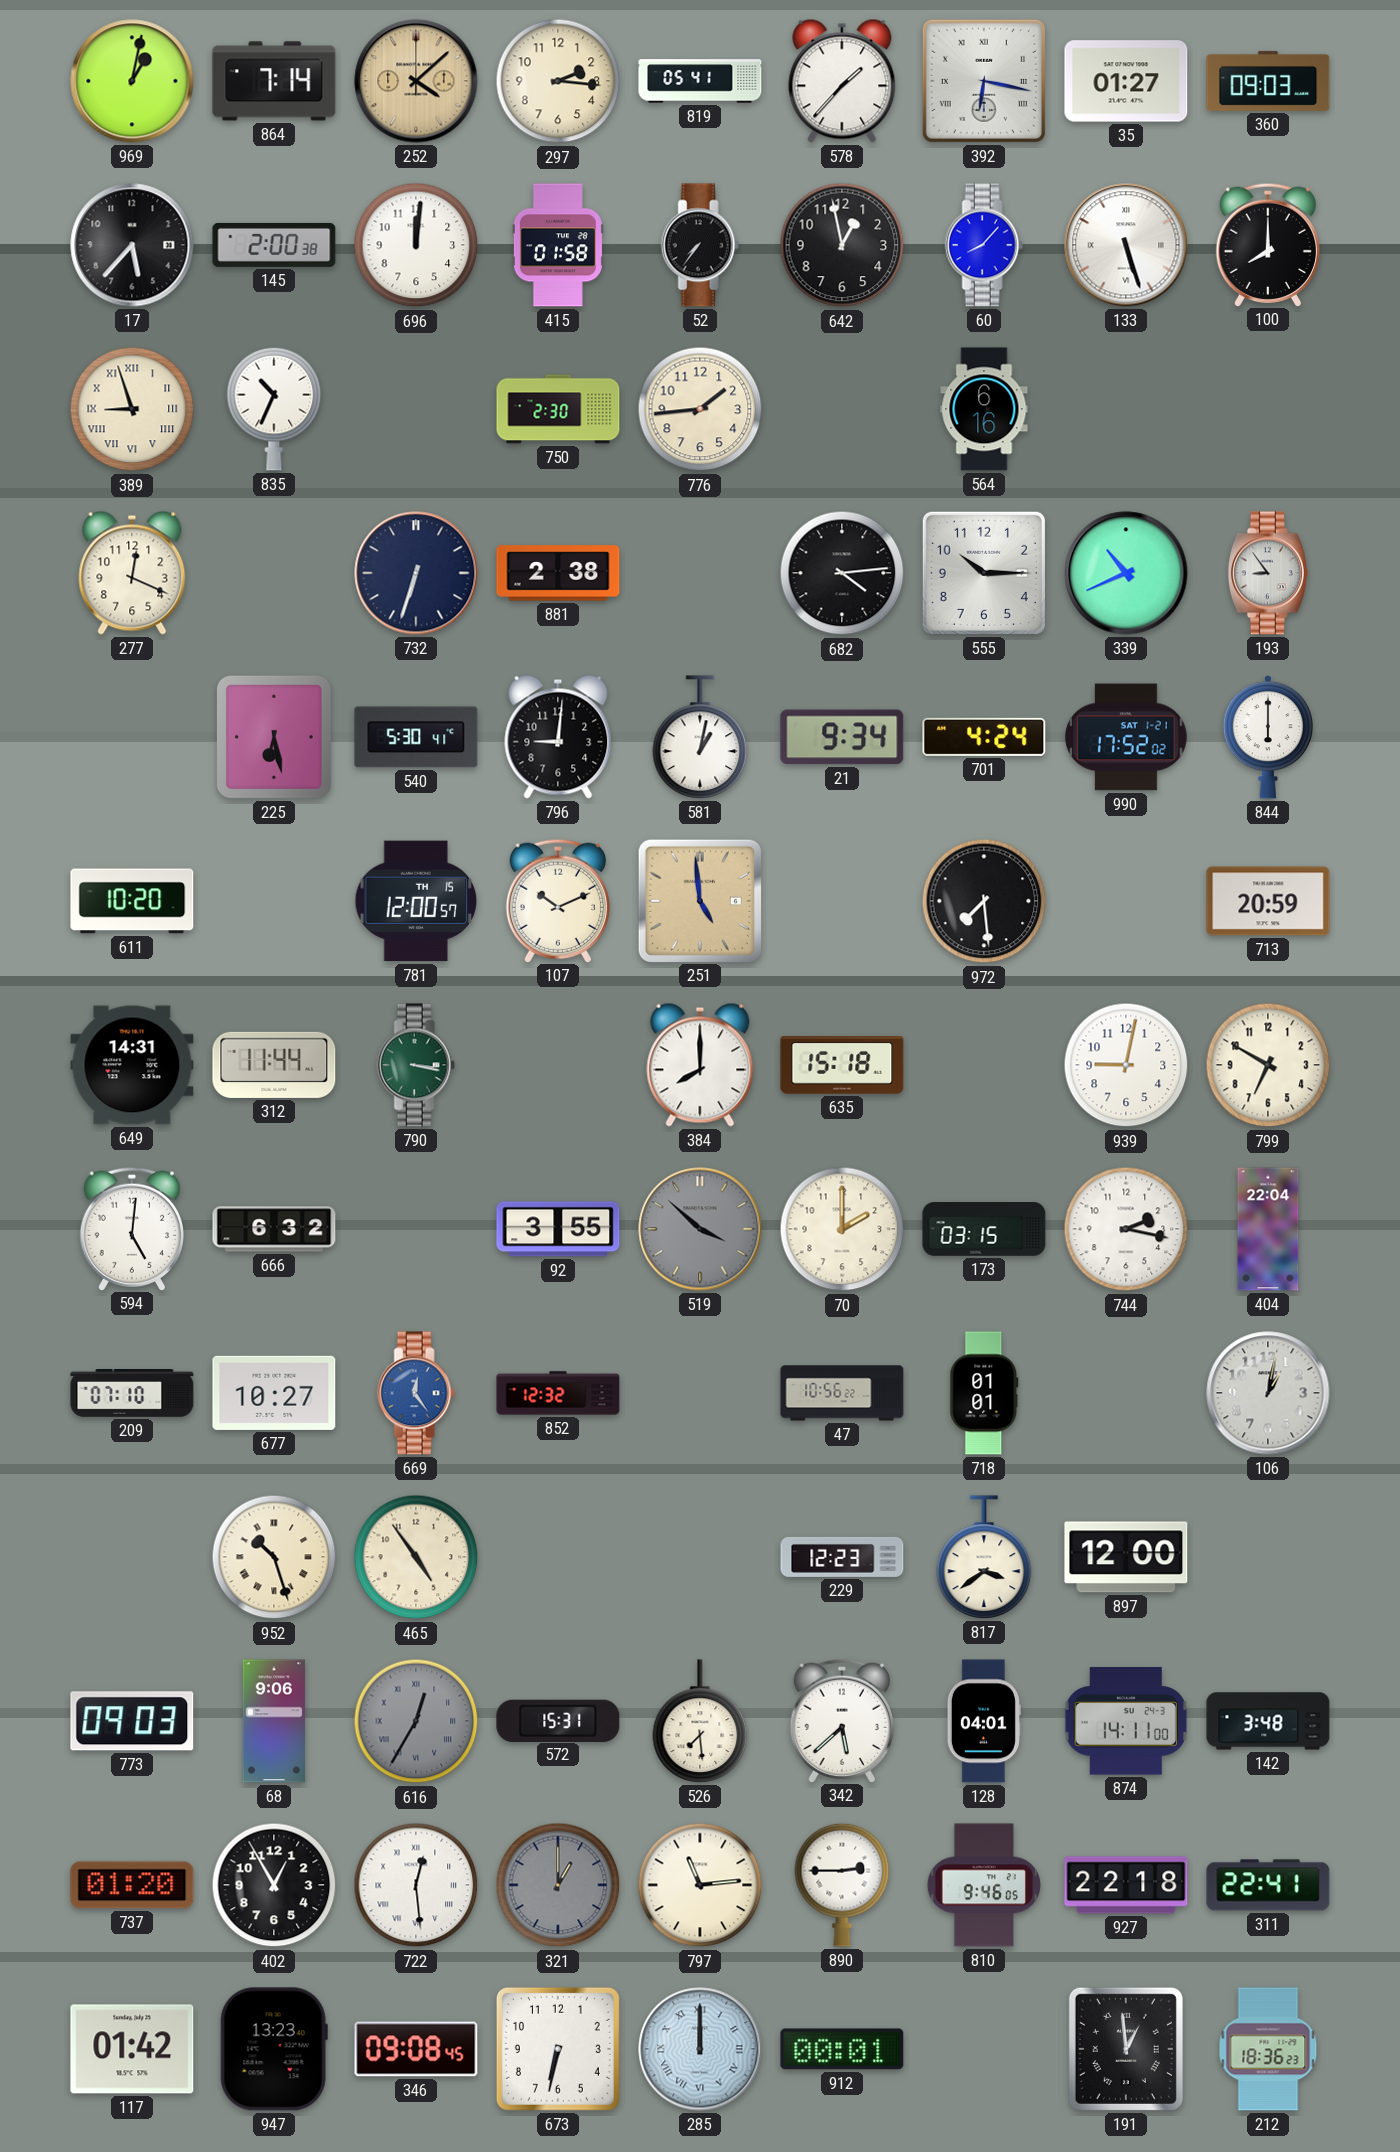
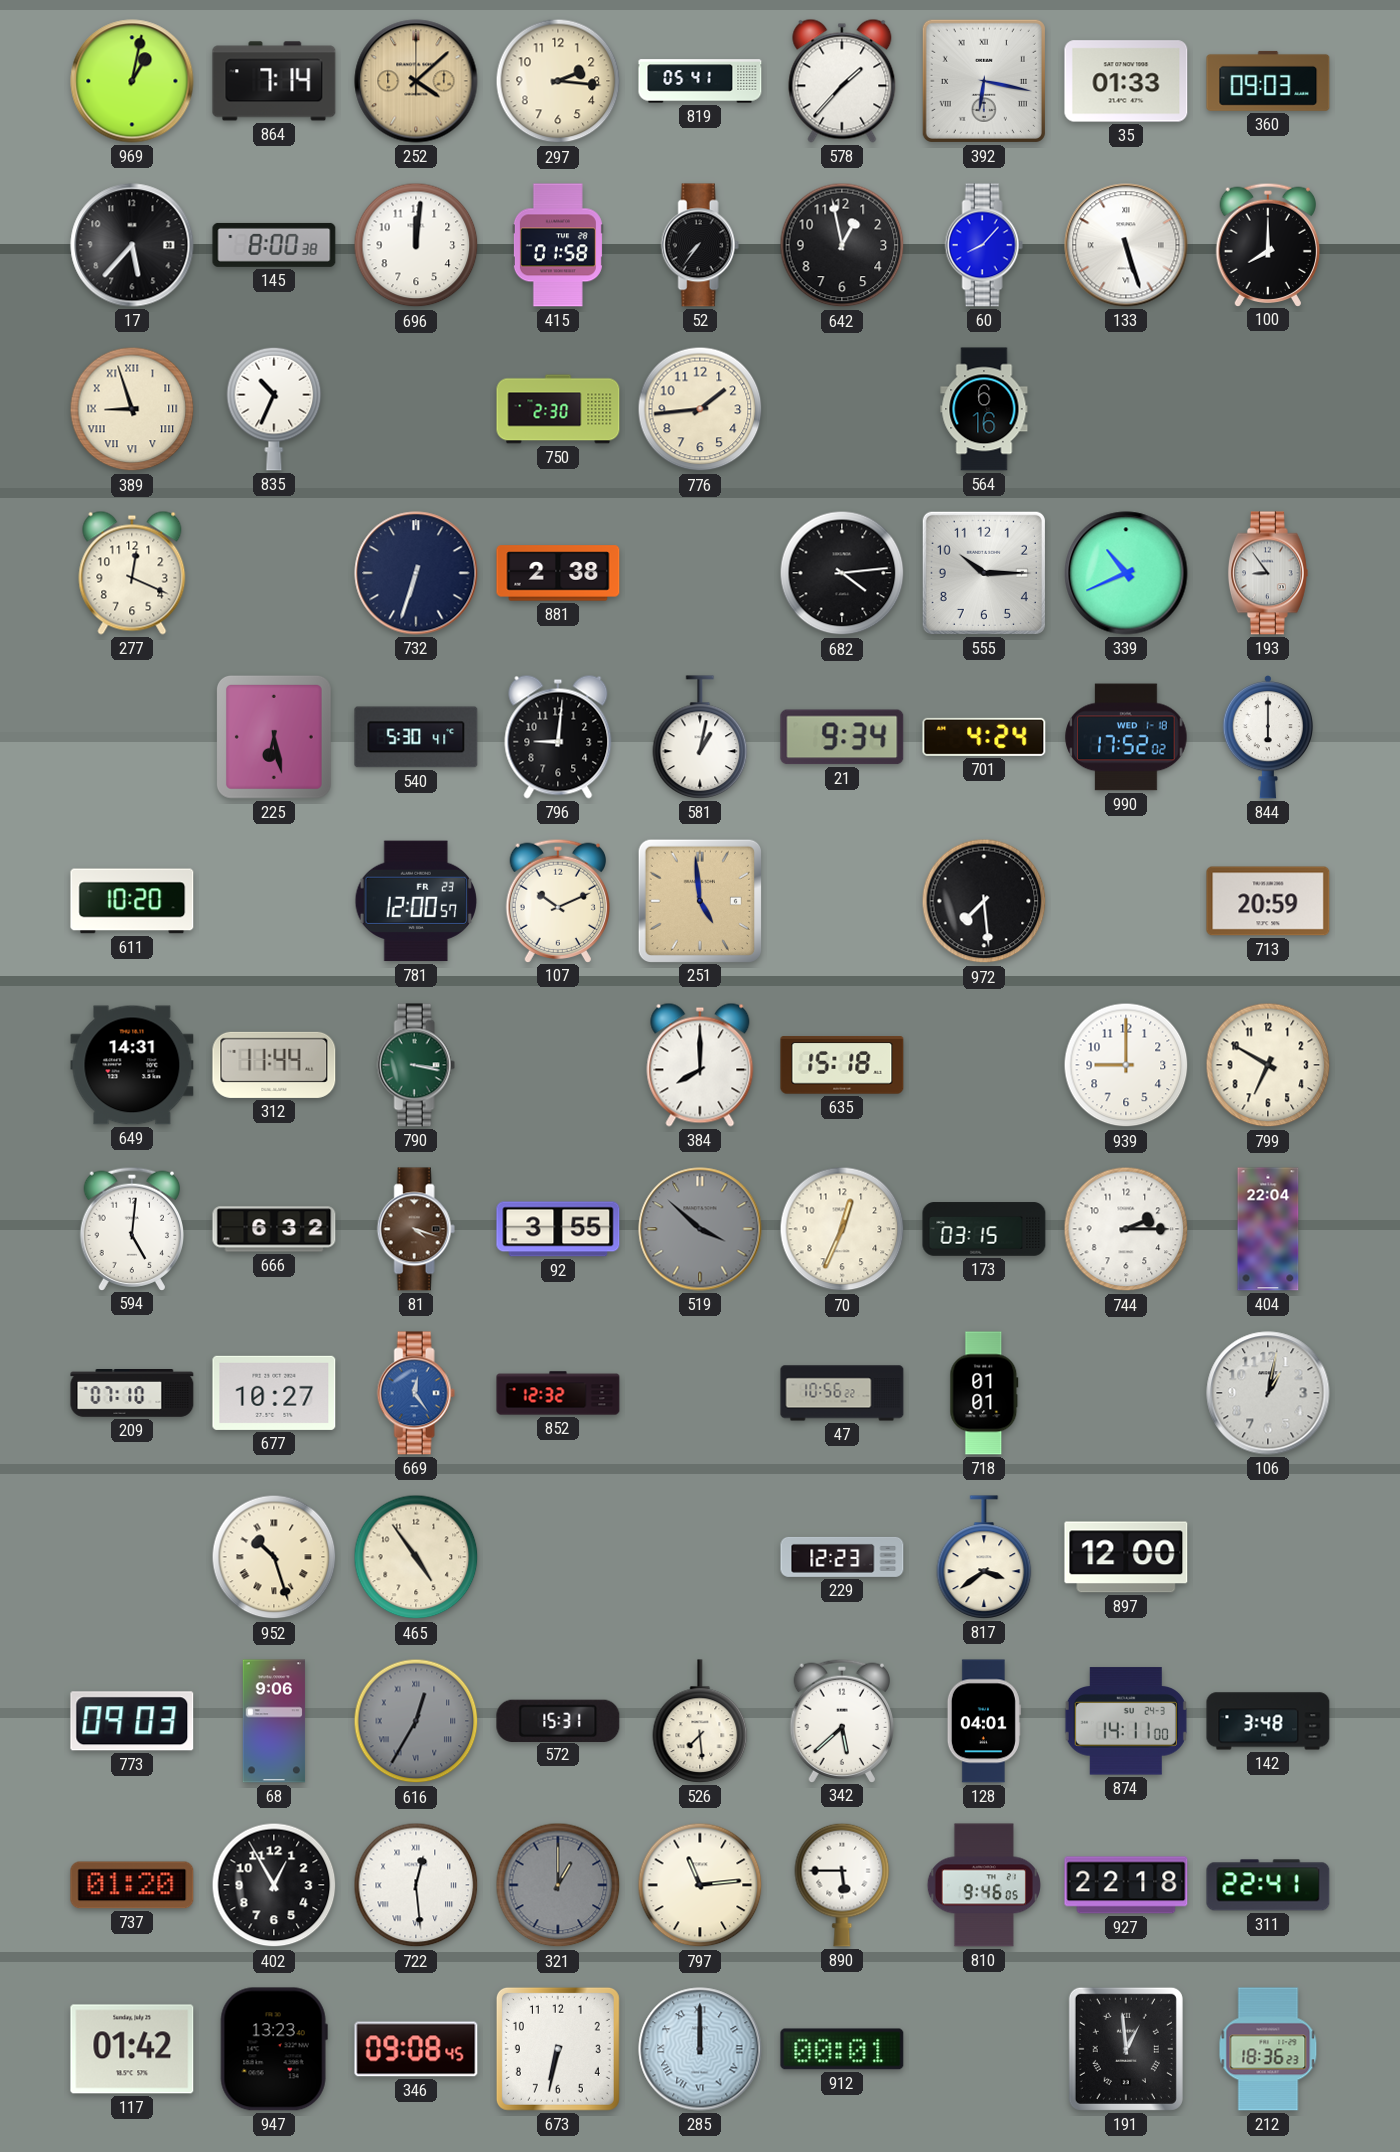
35: 01:27 -> 01:33
145: 2:00 -> 8:00
990 date: SAT 1-21 -> WED 1-18
781 date: TH 15 -> FR 23
939: 9:02 -> 9:00
81: none -> 4:18
70: 2:00 -> 12:34
744: 2:17 -> 2:15
890: 2:45 -> 5:45
